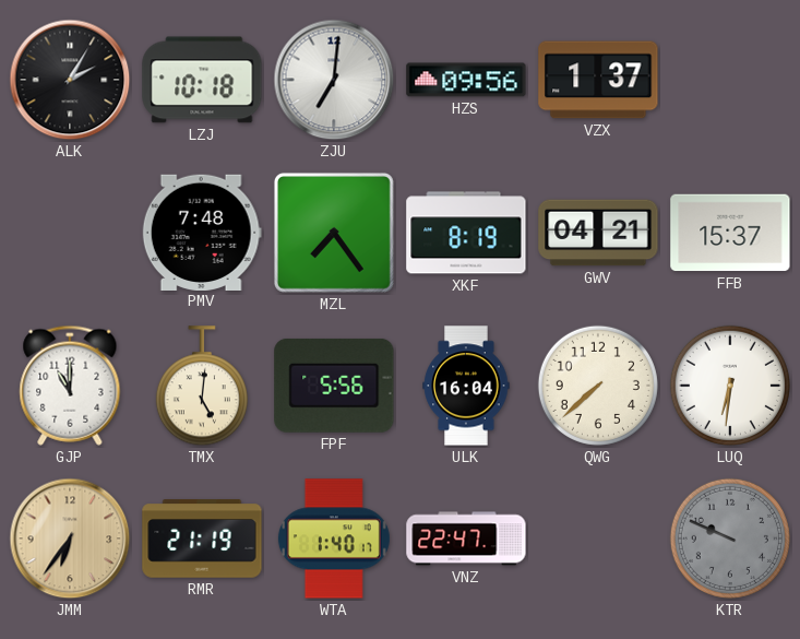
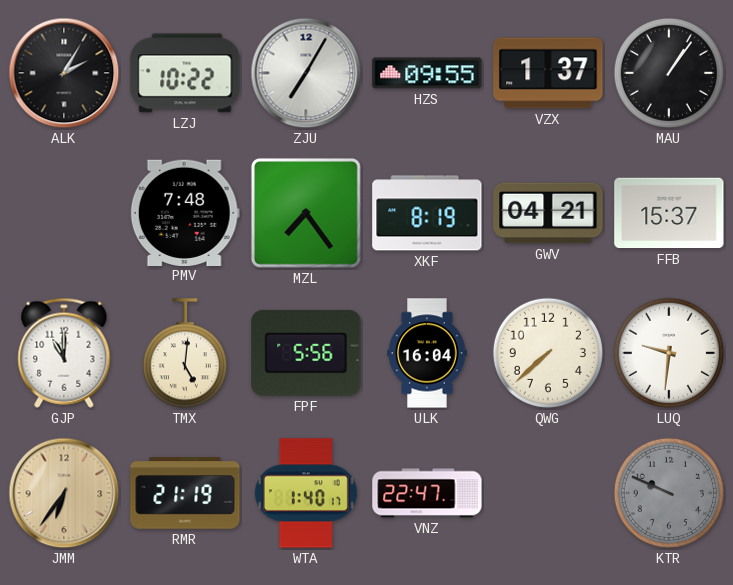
LZJ: 10:18 -> 10:22
ZJU: 7:01 -> 7:05
HZS: 09:56 -> 09:55
MAU: none -> 1:06
LUQ: 6:31 -> 9:31
